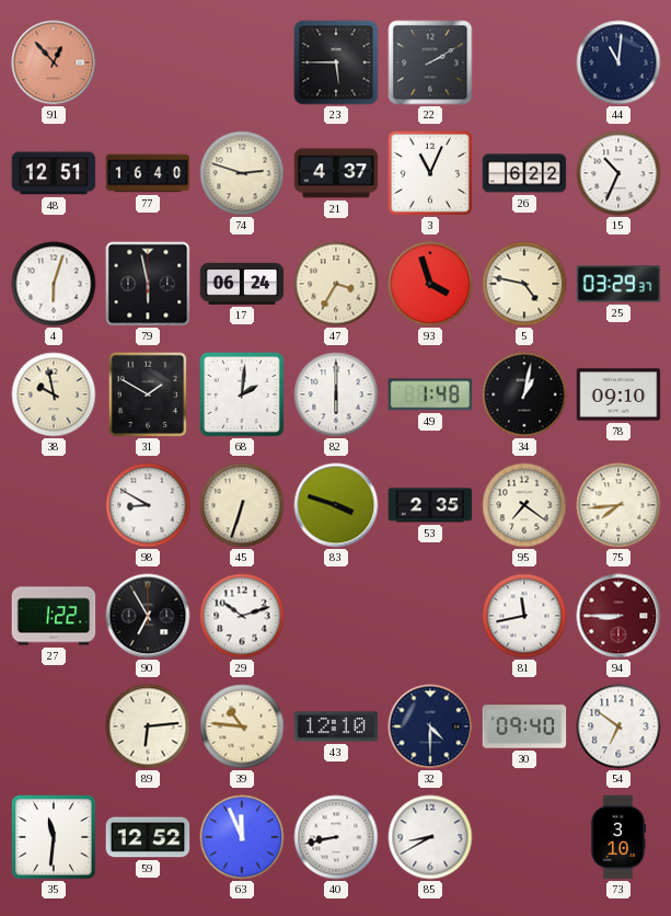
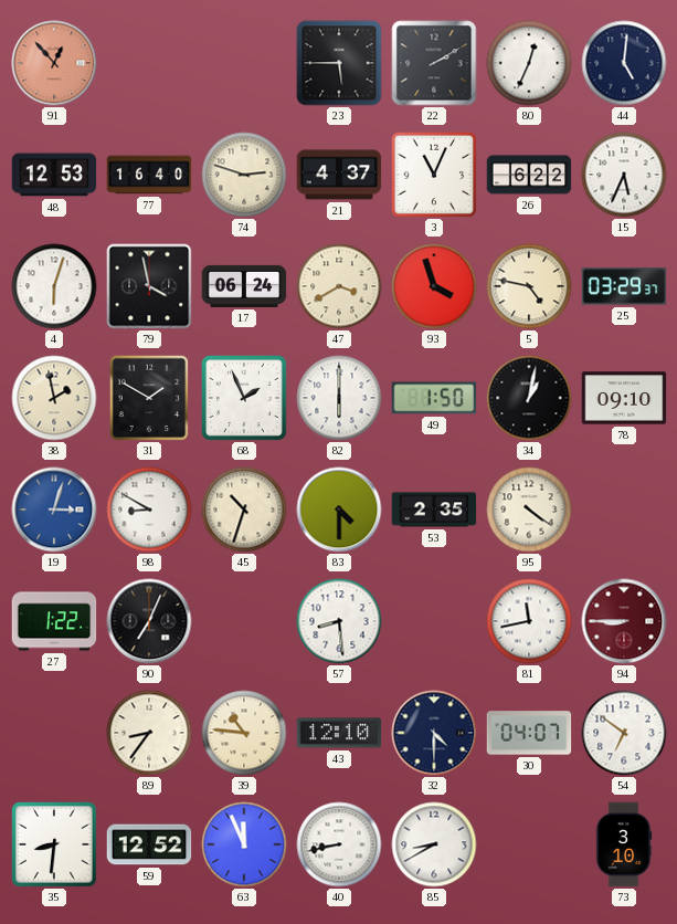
80: none -> 12:34
44: 11:01 -> 5:01
48: 12:51 -> 12:53
15: 10:34 -> 5:34
79: 5:58 -> 3:58
47: 3:35 -> 3:40
38: 9:58 -> 1:58
68: 2:01 -> 1:56
49: 1:48 -> 1:50
19: none -> 3:03
45: 6:33 -> 10:33
83: 3:48 -> 4:30
95: 7:21 -> 4:21
75: 7:44 -> none
90: 6:55 -> 7:04
29: 10:12 -> none
57: none -> 8:29
89: 6:14 -> 8:36
30: 09:40 -> 04:07
35: 11:31 -> 8:31
